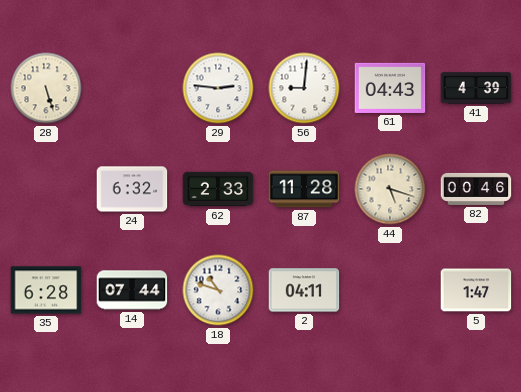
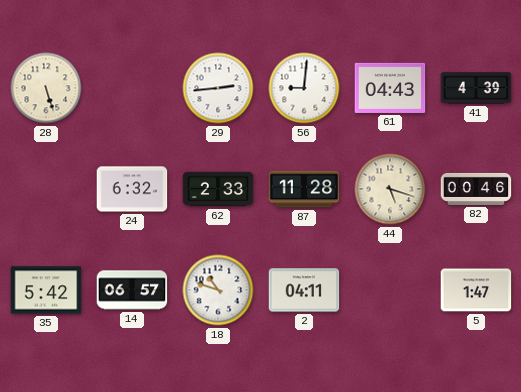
29: 2:46 -> 2:44
35: 6:28 -> 5:42
14: 07:44 -> 06:57
